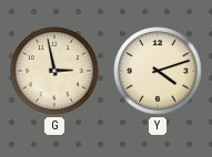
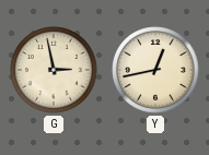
Y: 4:12 -> 12:43
